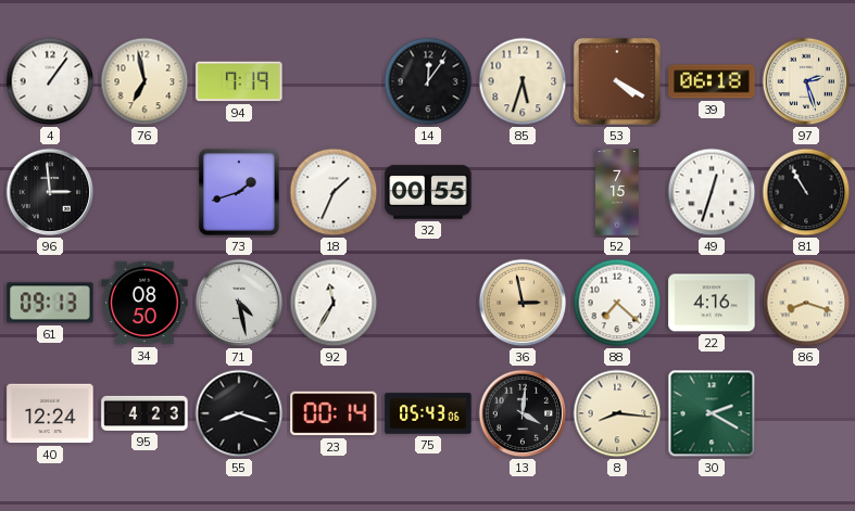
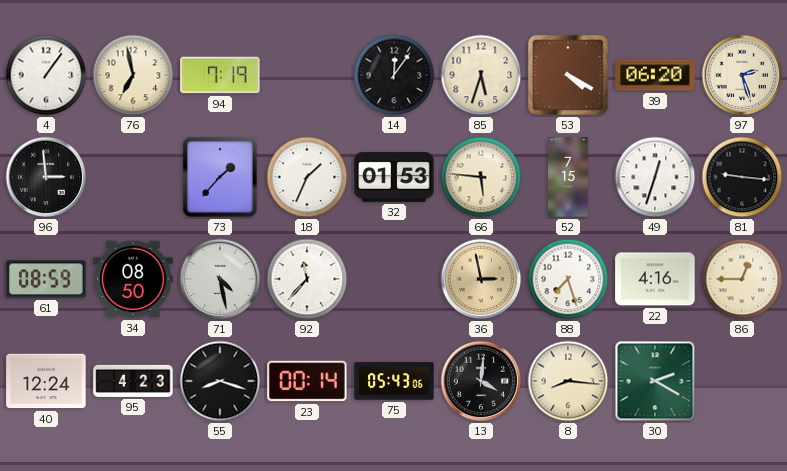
39: 06:18 -> 06:20
73: 1:42 -> 1:37
32: 00:55 -> 01:53
66: none -> 5:46
81: 10:55 -> 9:16
61: 09:13 -> 08:59
92: 11:35 -> 11:37
88: 7:22 -> 7:27
86: 8:18 -> 12:45
